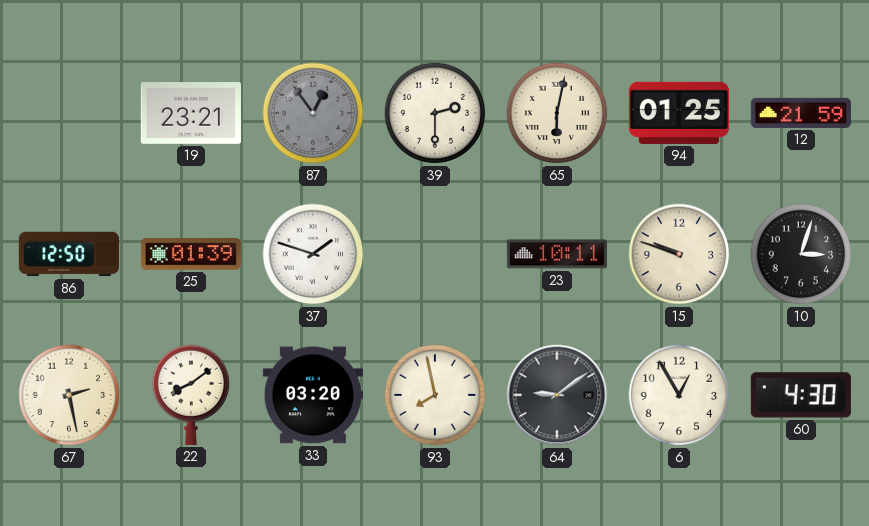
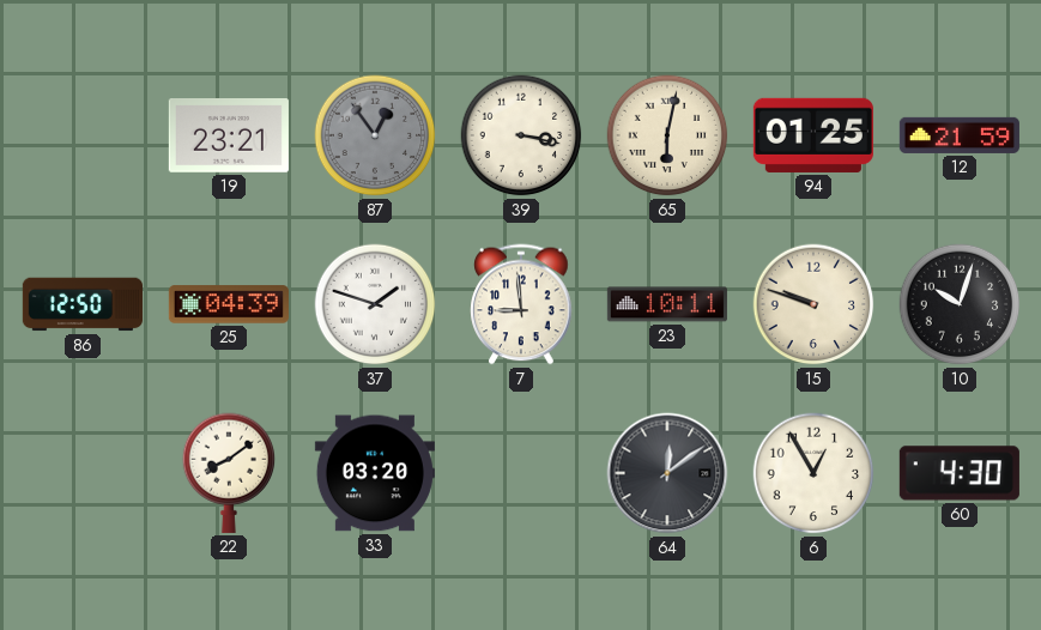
39: 2:30 -> 3:17
25: 01:39 -> 04:39
7: none -> 8:59
10: 3:03 -> 10:03
67: 2:28 -> none
93: 7:58 -> none
64: 9:09 -> 12:09
